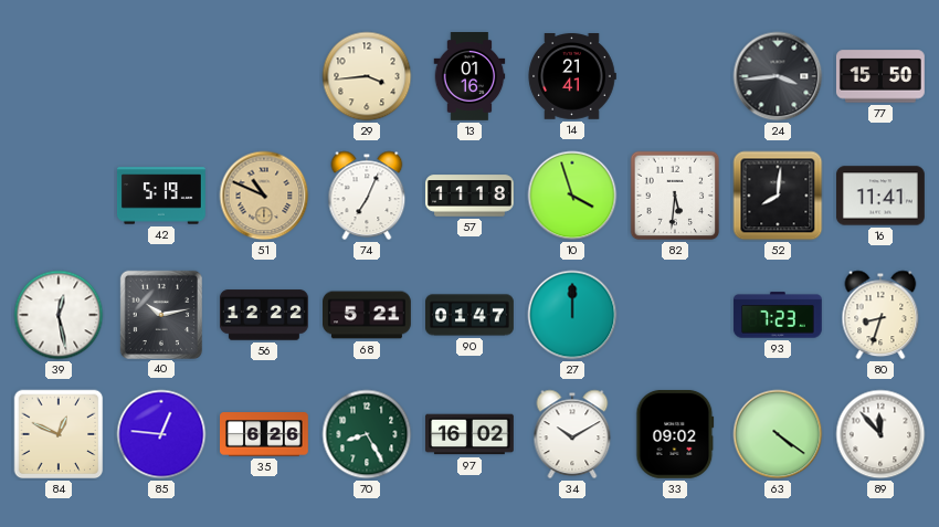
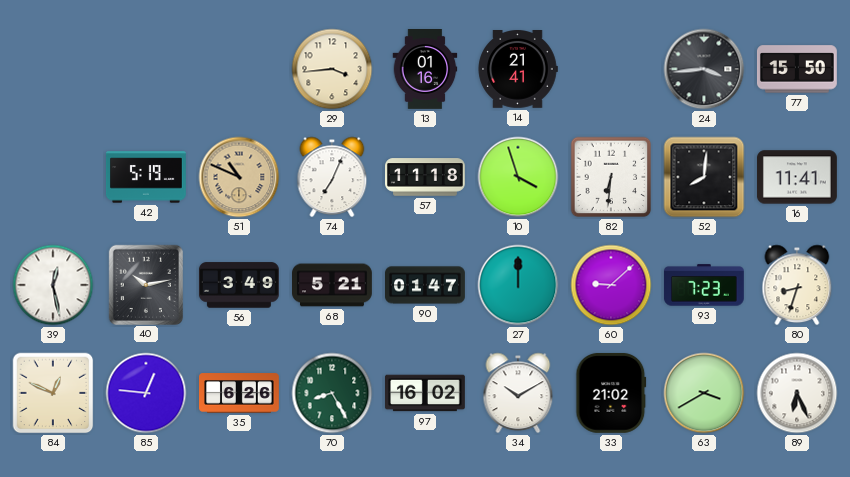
82: 5:31 -> 6:31
56: 12:22 -> 3:49
60: none -> 9:08
33: 09:02 -> 21:02
63: 4:21 -> 3:40
89: 11:53 -> 6:26
